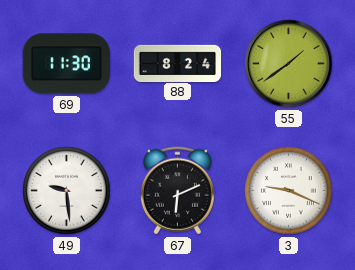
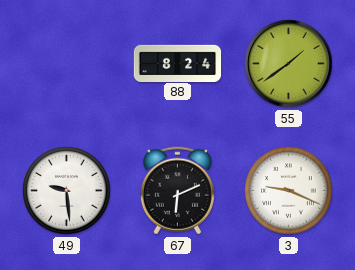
69: 11:30 -> none
